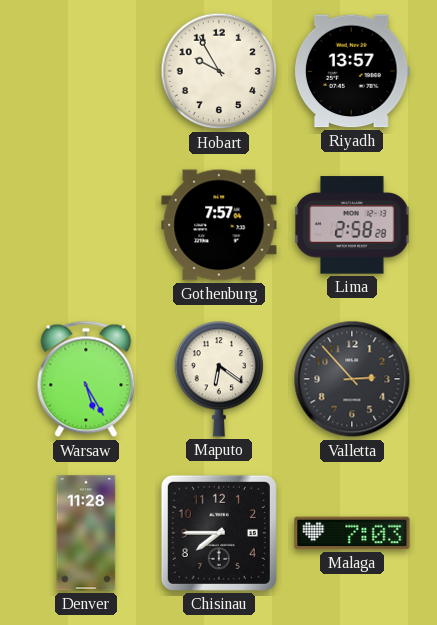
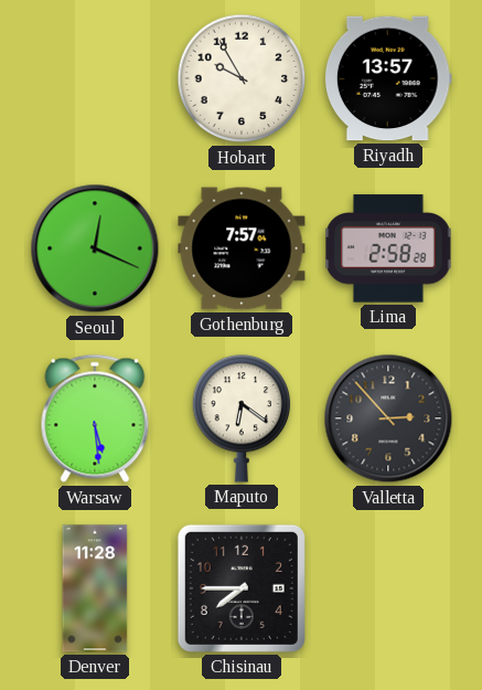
Seoul: none -> 12:19
Warsaw: 5:25 -> 5:29
Malaga: 7:03 -> none
